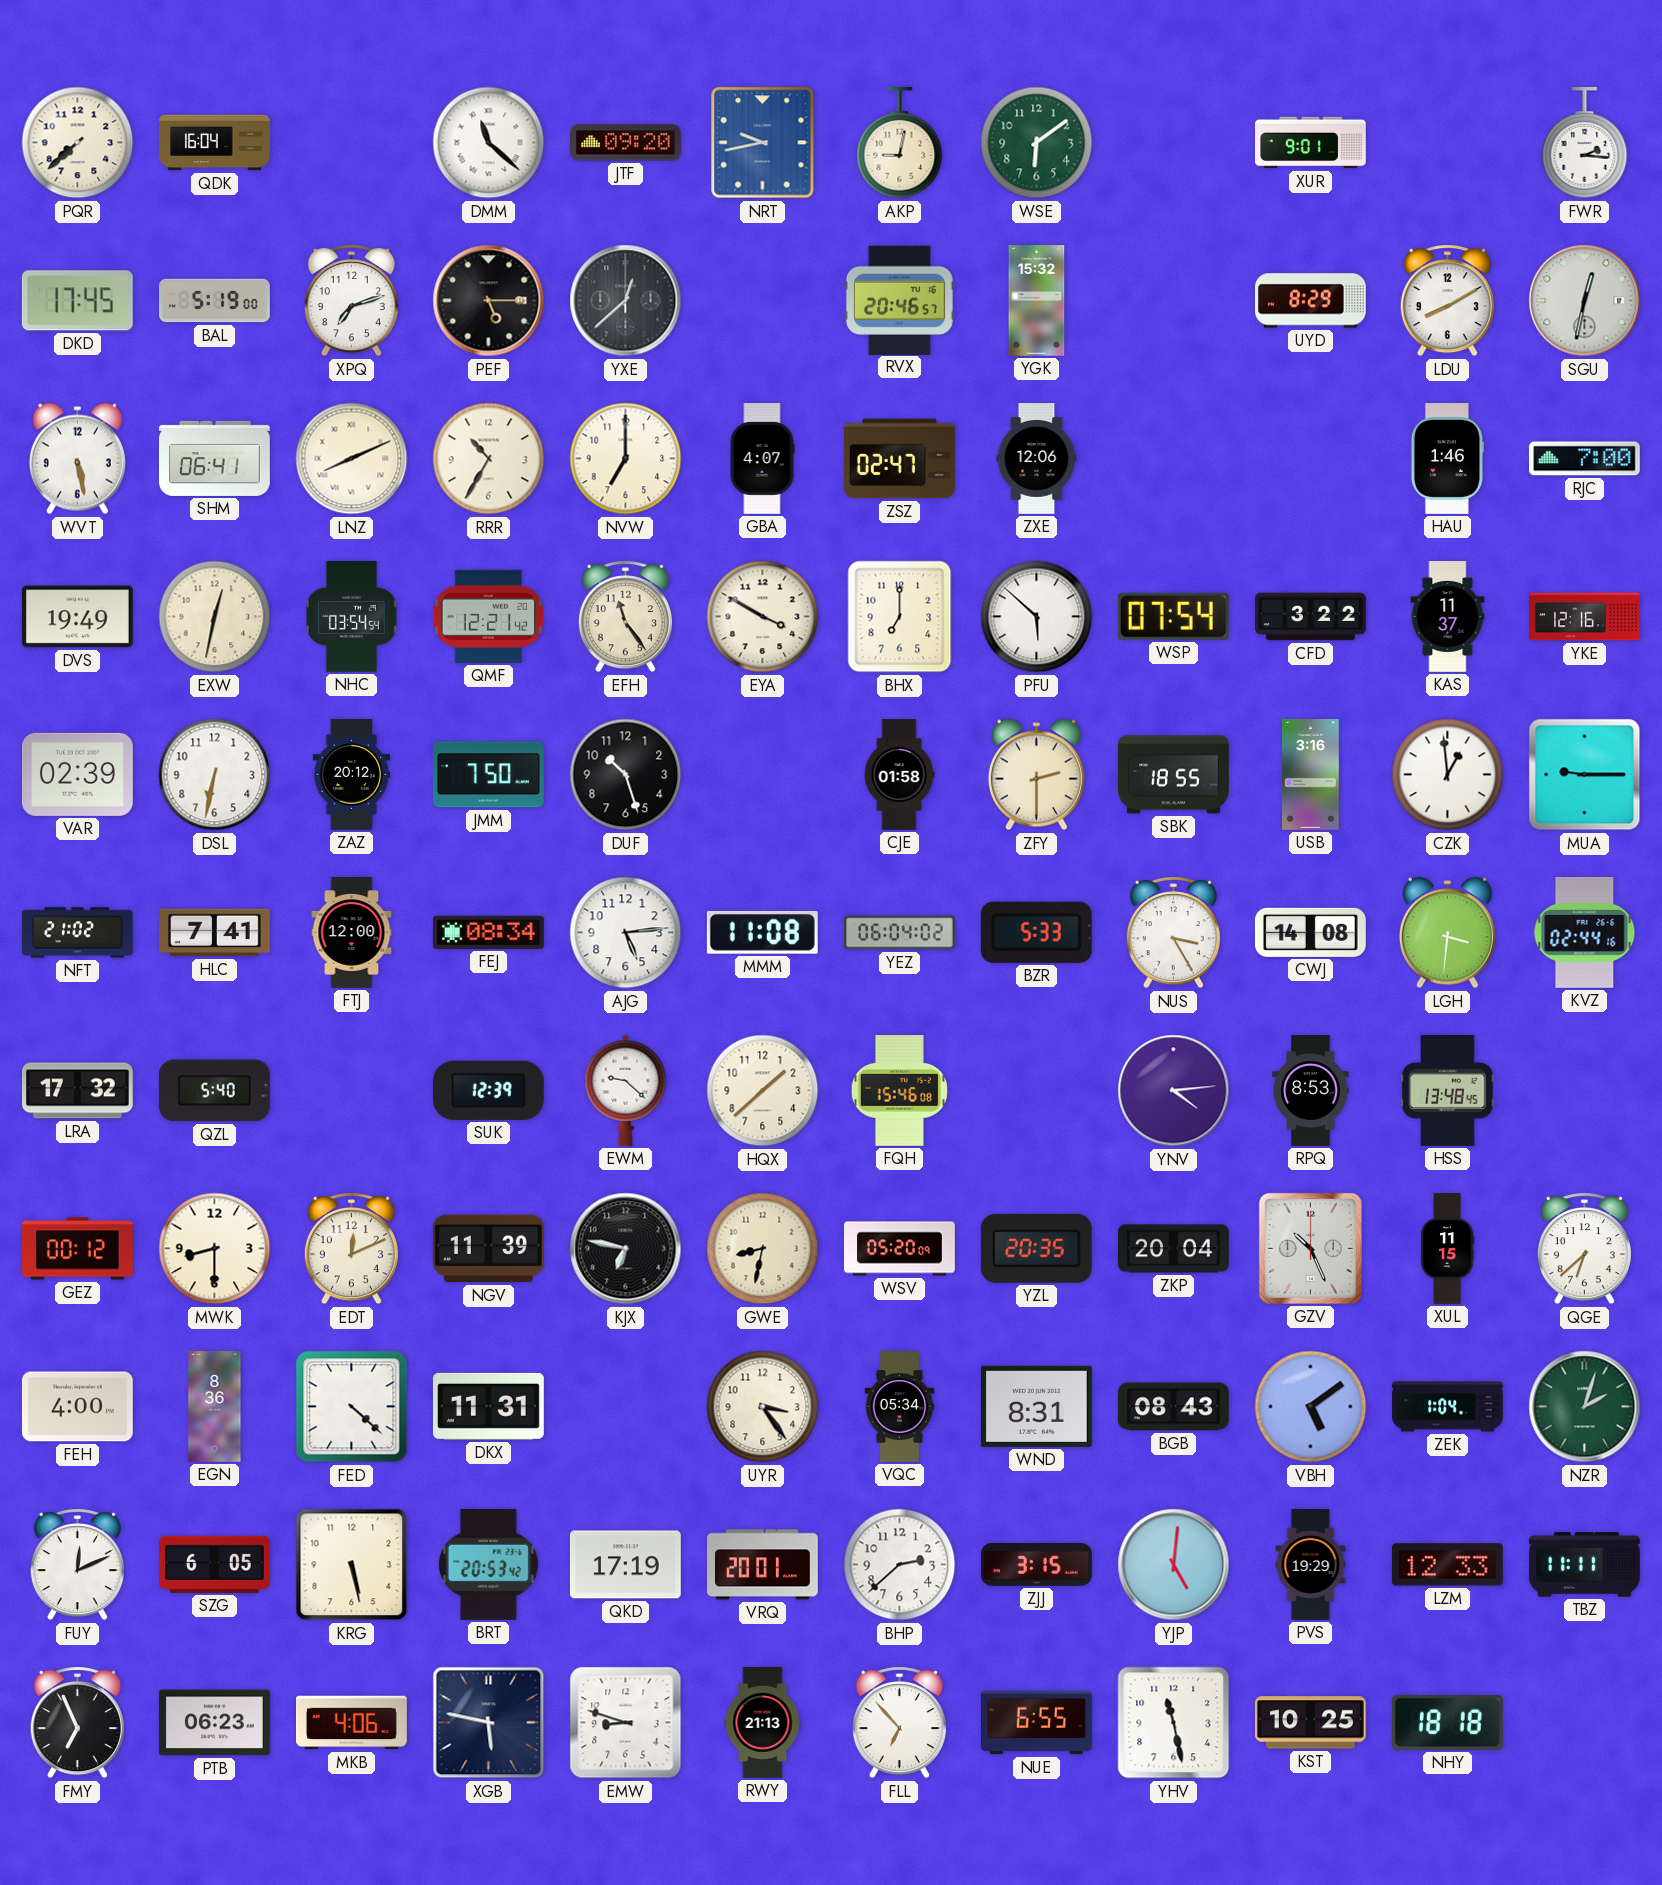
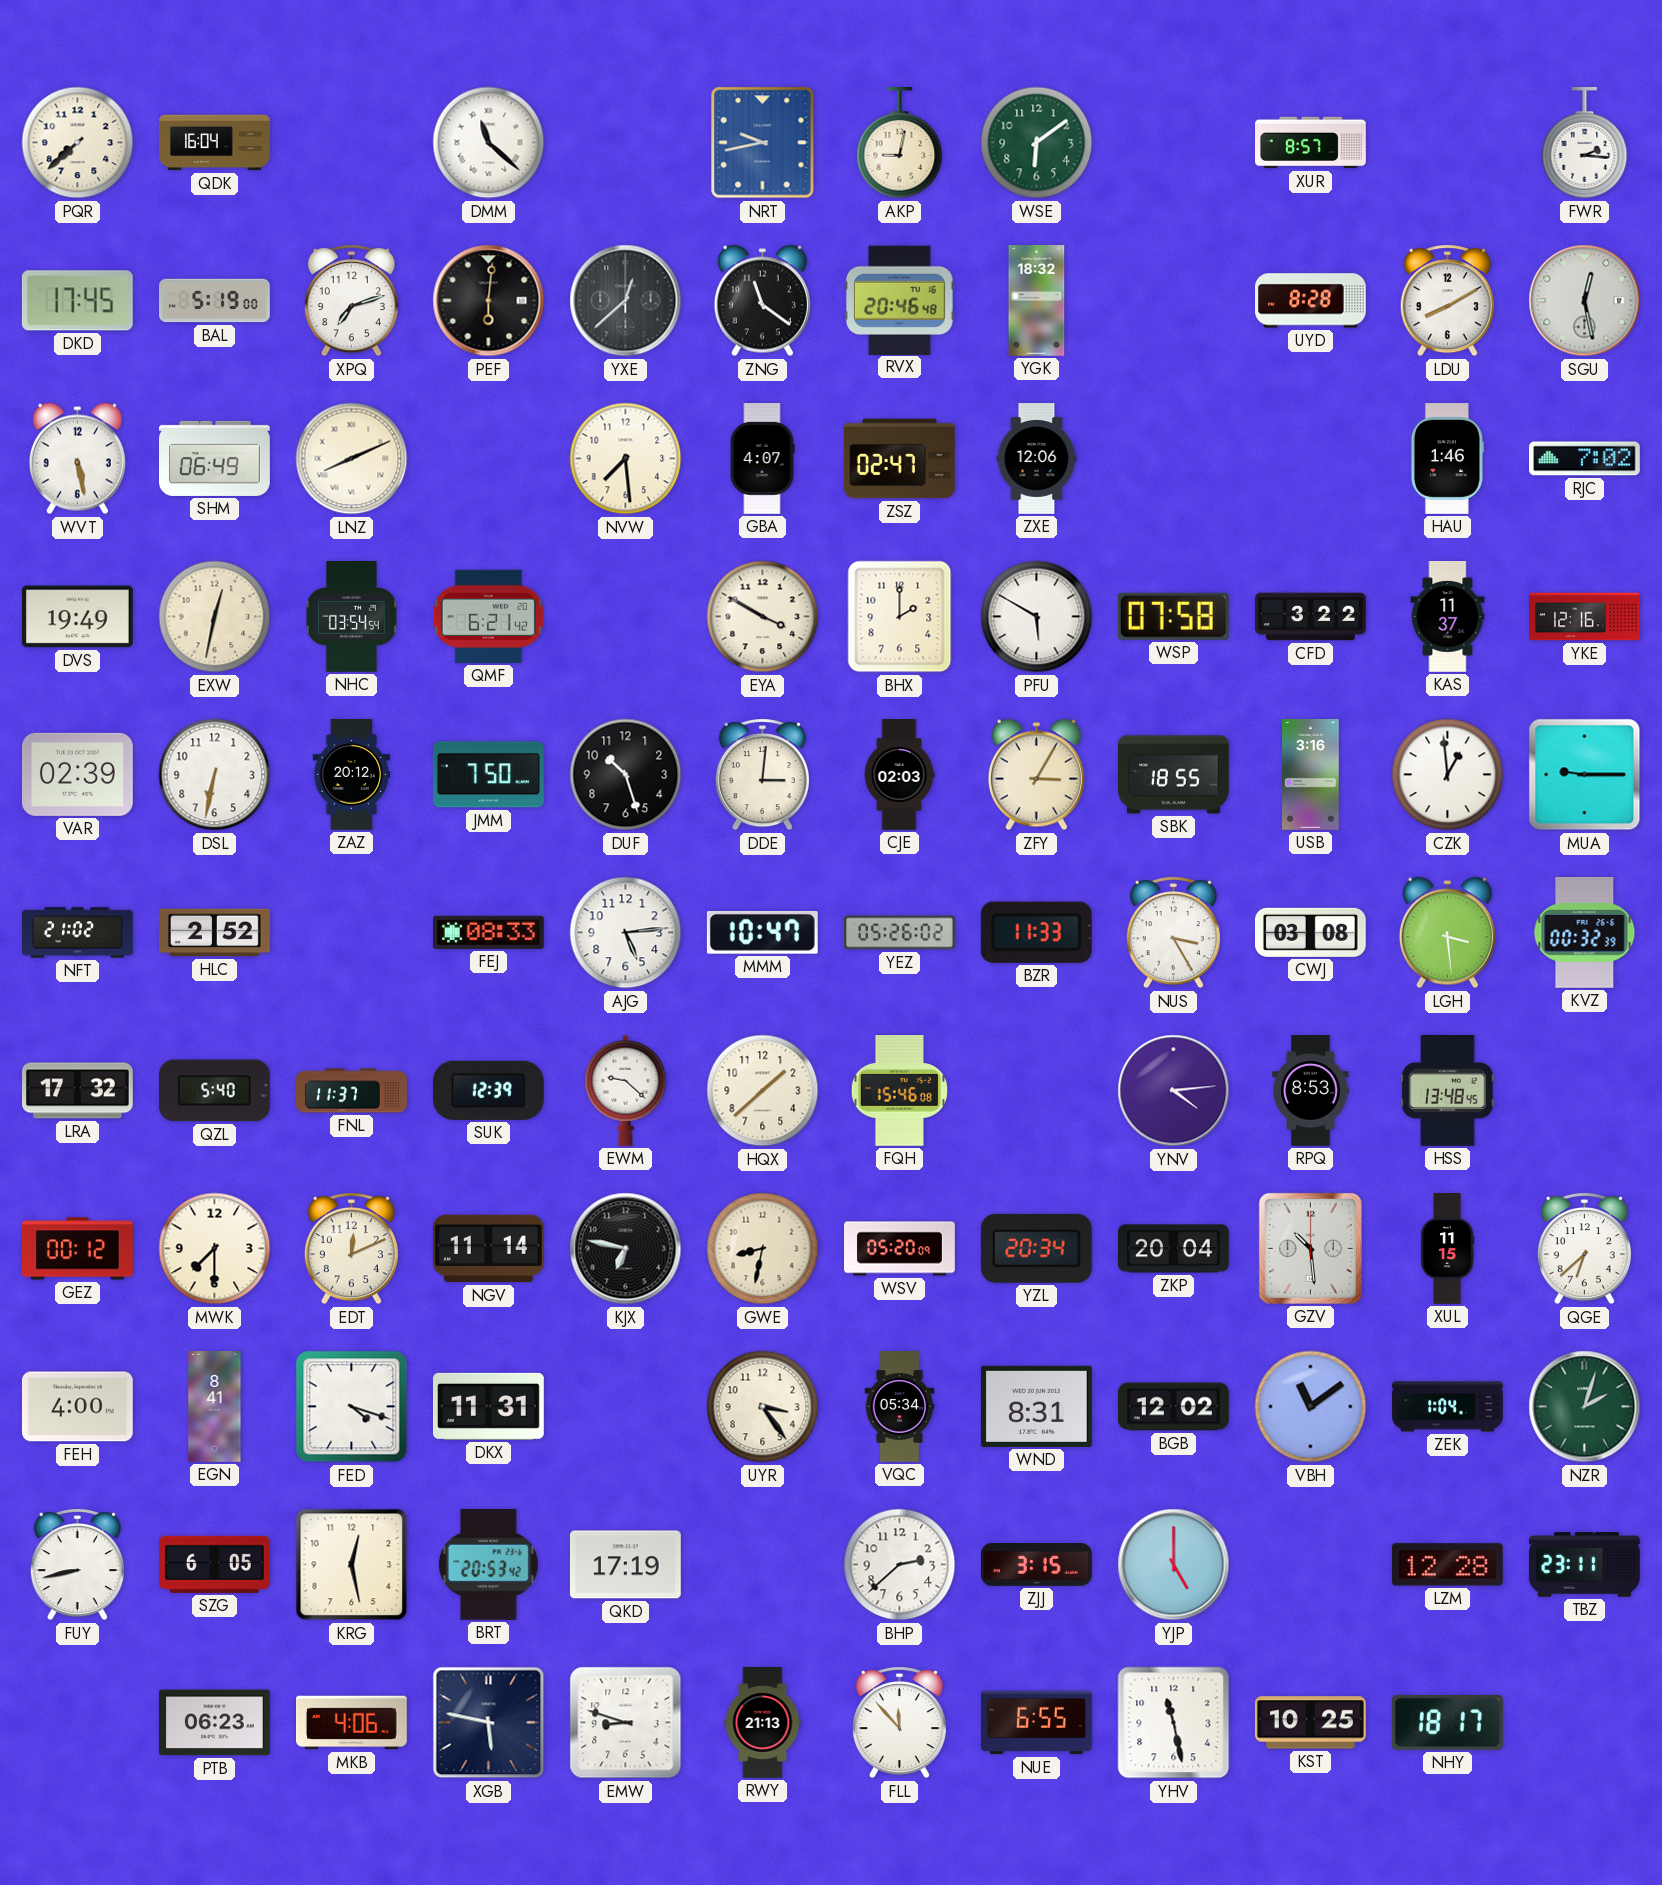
JTF: 09:20 -> none
XUR: 9:01 -> 8:57
PEF: 5:15 -> 6:01
ZNG: none -> 11:21
RVX: 20:46:57 -> 20:46:48
YGK: 15:32 -> 18:32
UYD: 8:29 -> 8:28
SGU: 12:32 -> 12:28
SHM: 06:41 -> 06:49
RRR: 10:35 -> none
NVW: 7:00 -> 7:29
RJC: 7:00 -> 7:02
QMF: 12:21 -> 6:21
EFH: 11:24 -> none
BHX: 7:00 -> 2:00
PFU: 5:52 -> 5:50
WSP: 07:54 -> 07:58
DDE: none -> 3:01
CJE: 01:58 -> 02:03
ZFY: 2:30 -> 3:05
HLC: 7:41 -> 2:52
FTJ: 12:00 -> none
FEJ: 08:34 -> 08:33
MMM: 11:08 -> 10:47
YEZ: 06:04 -> 05:26
BZR: 5:33 -> 11:33
CWJ: 14:08 -> 03:08
LGH: 3:31 -> 3:29
KVZ: 02:44 -> 00:32
FNL: none -> 11:37
MWK: 8:30 -> 7:30
NGV: 11:39 -> 11:14
YZL: 20:35 -> 20:34
GZV: 10:26 -> 10:29
EGN: 8:36 -> 8:41
FED: 4:22 -> 4:18
BGB: 08:43 -> 12:02
VBH: 5:09 -> 11:09
FUY: 12:11 -> 8:43
KRG: 5:28 -> 12:28
VRQ: 20:01 -> none
YJP: 5:01 -> 5:00
PVS: 19:29 -> none
LZM: 12:33 -> 12:28
TBZ: 11:11 -> 23:11
FMY: 6:56 -> none
FLL: 6:53 -> 11:53
NHY: 18:18 -> 18:17
